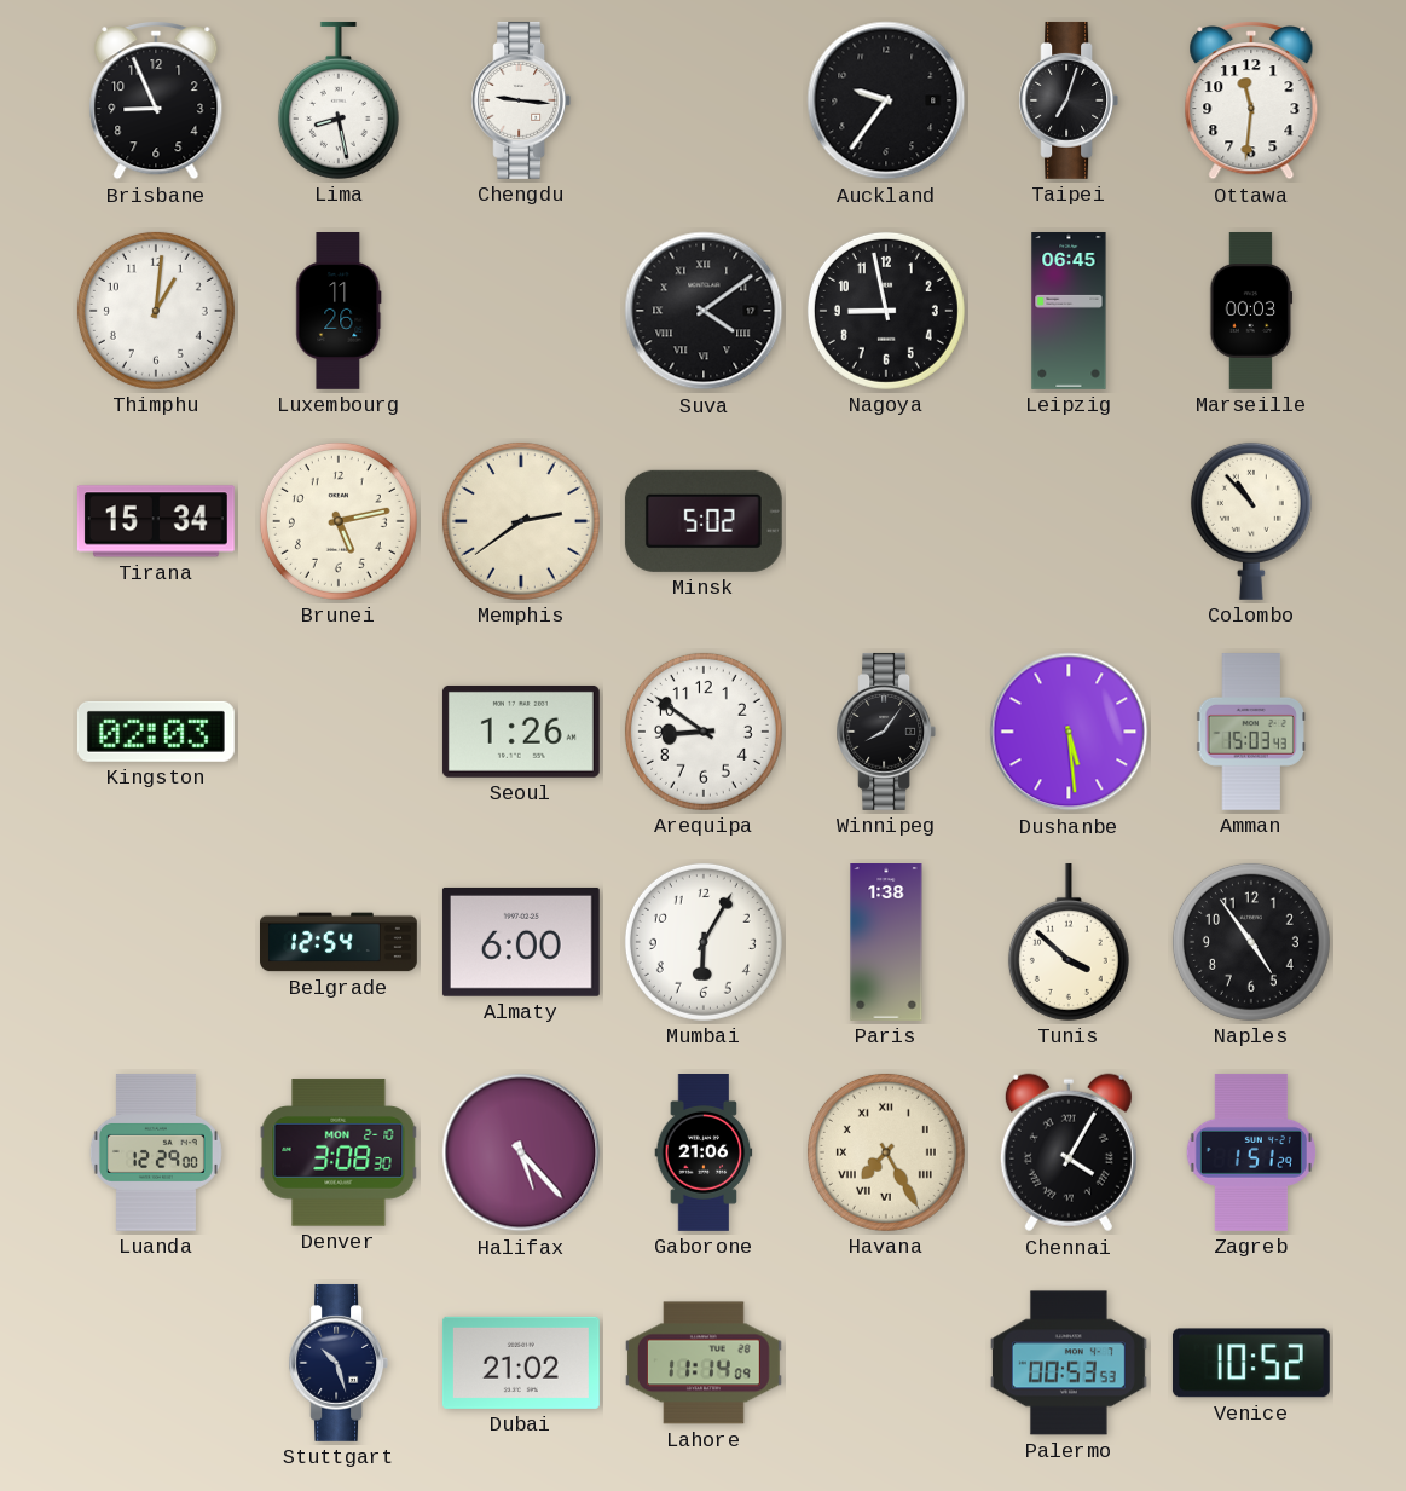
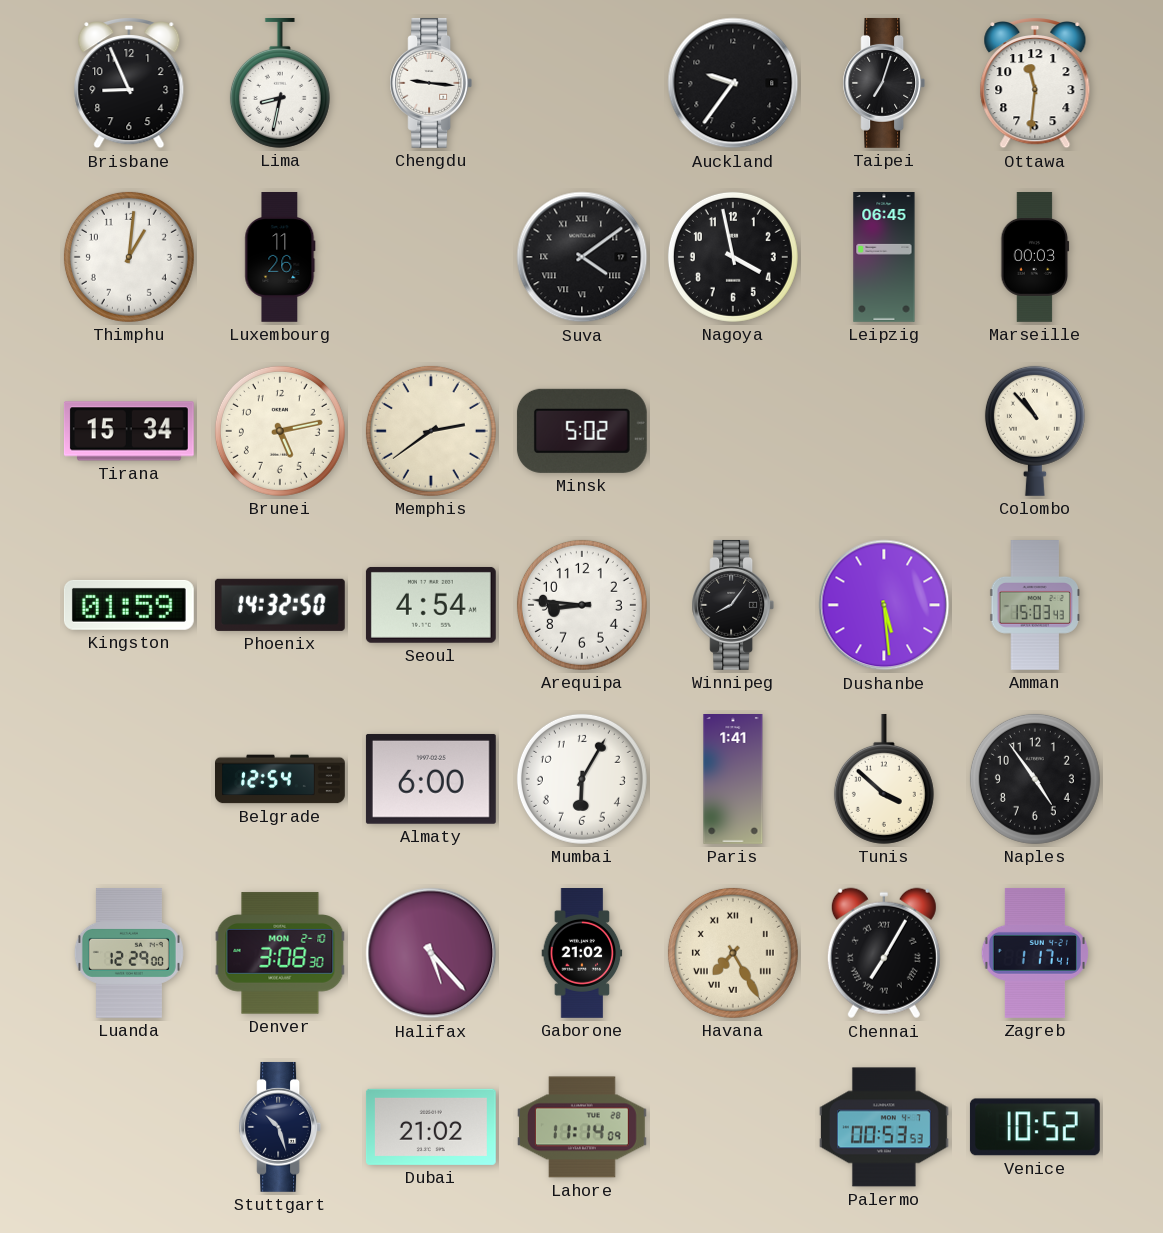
Lima: 8:28 -> 8:32
Nagoya: 8:58 -> 3:58
Kingston: 02:03 -> 01:59
Phoenix: none -> 14:32
Seoul: 1:26 -> 4:54
Arequipa: 8:51 -> 8:46
Paris: 1:38 -> 1:41
Gaborone: 21:06 -> 21:02
Chennai: 4:05 -> 7:05
Zagreb: 1:51 -> 1:17
